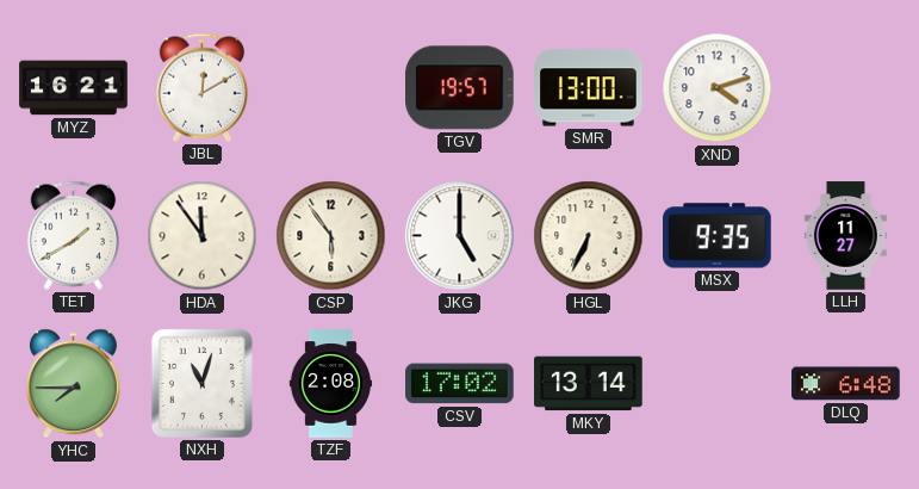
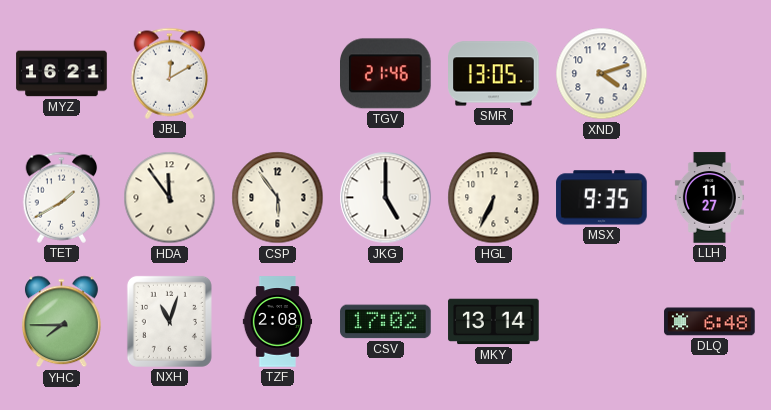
TGV: 19:57 -> 21:46
SMR: 13:00 -> 13:05
